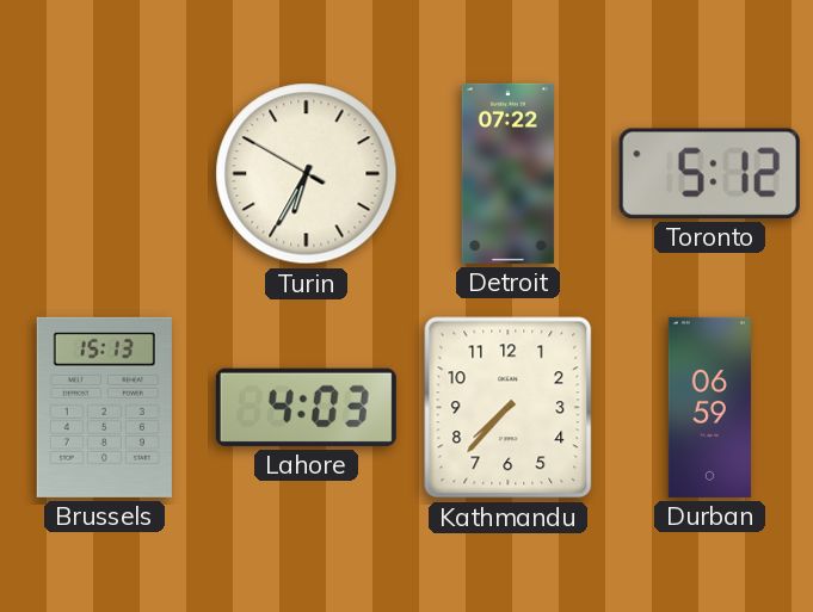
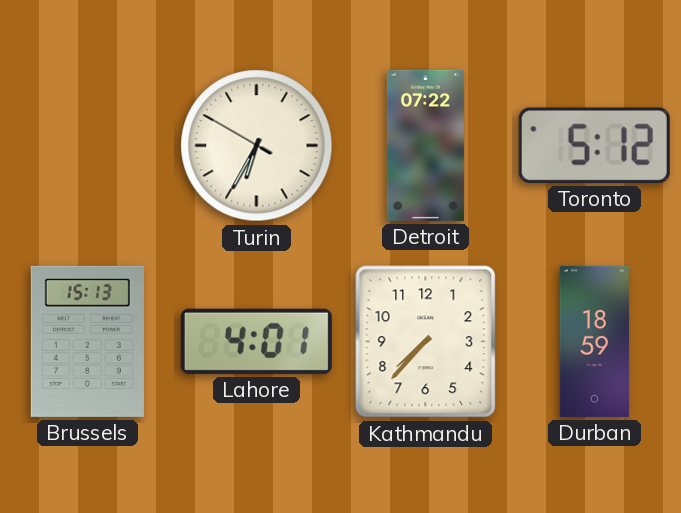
Lahore: 4:03 -> 4:01
Durban: 06:59 -> 18:59
